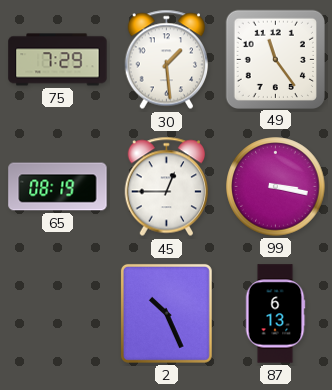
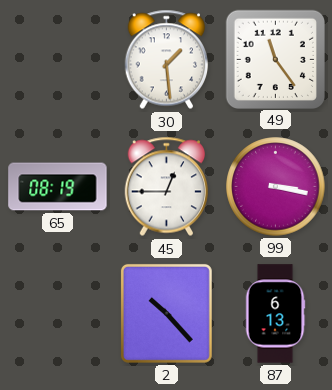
75: 7:29 -> none
2: 10:26 -> 10:23
